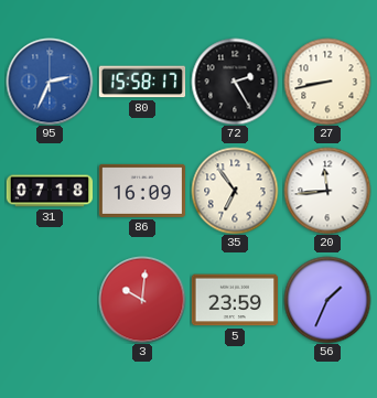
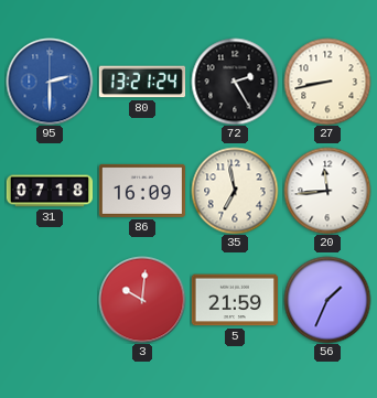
95: 2:34 -> 2:30
80: 15:58 -> 13:21
35: 6:54 -> 6:58
5: 23:59 -> 21:59
